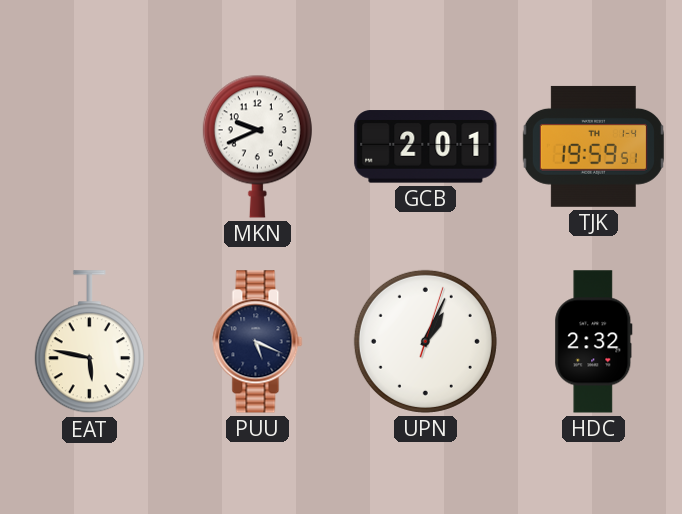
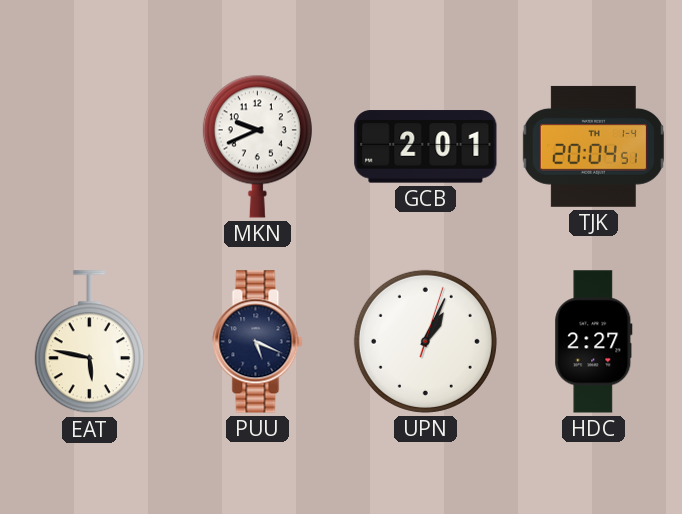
TJK: 19:59 -> 20:04
HDC: 2:32 -> 2:27
